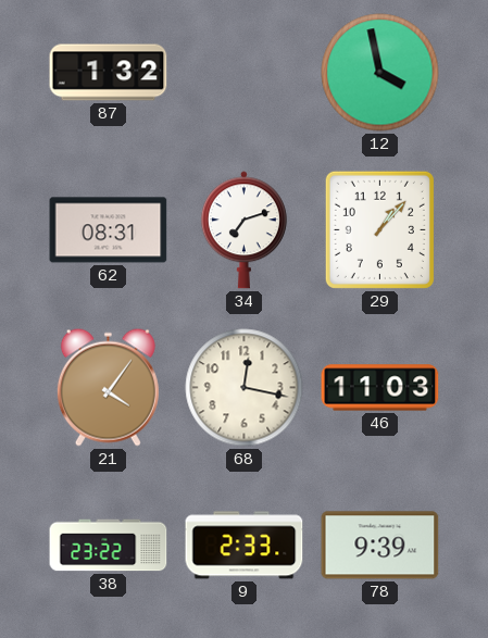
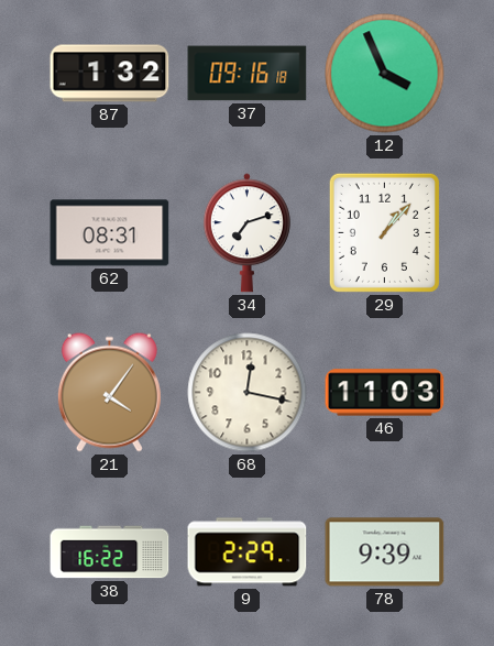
37: none -> 09:16
12: 3:58 -> 3:56
38: 23:22 -> 16:22
9: 2:33 -> 2:29
